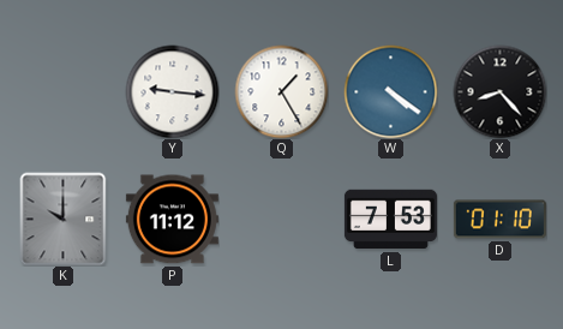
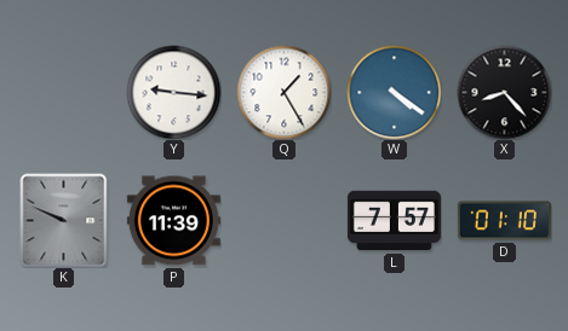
K: 10:00 -> 9:49
P: 11:12 -> 11:39
L: 7:53 -> 7:57
